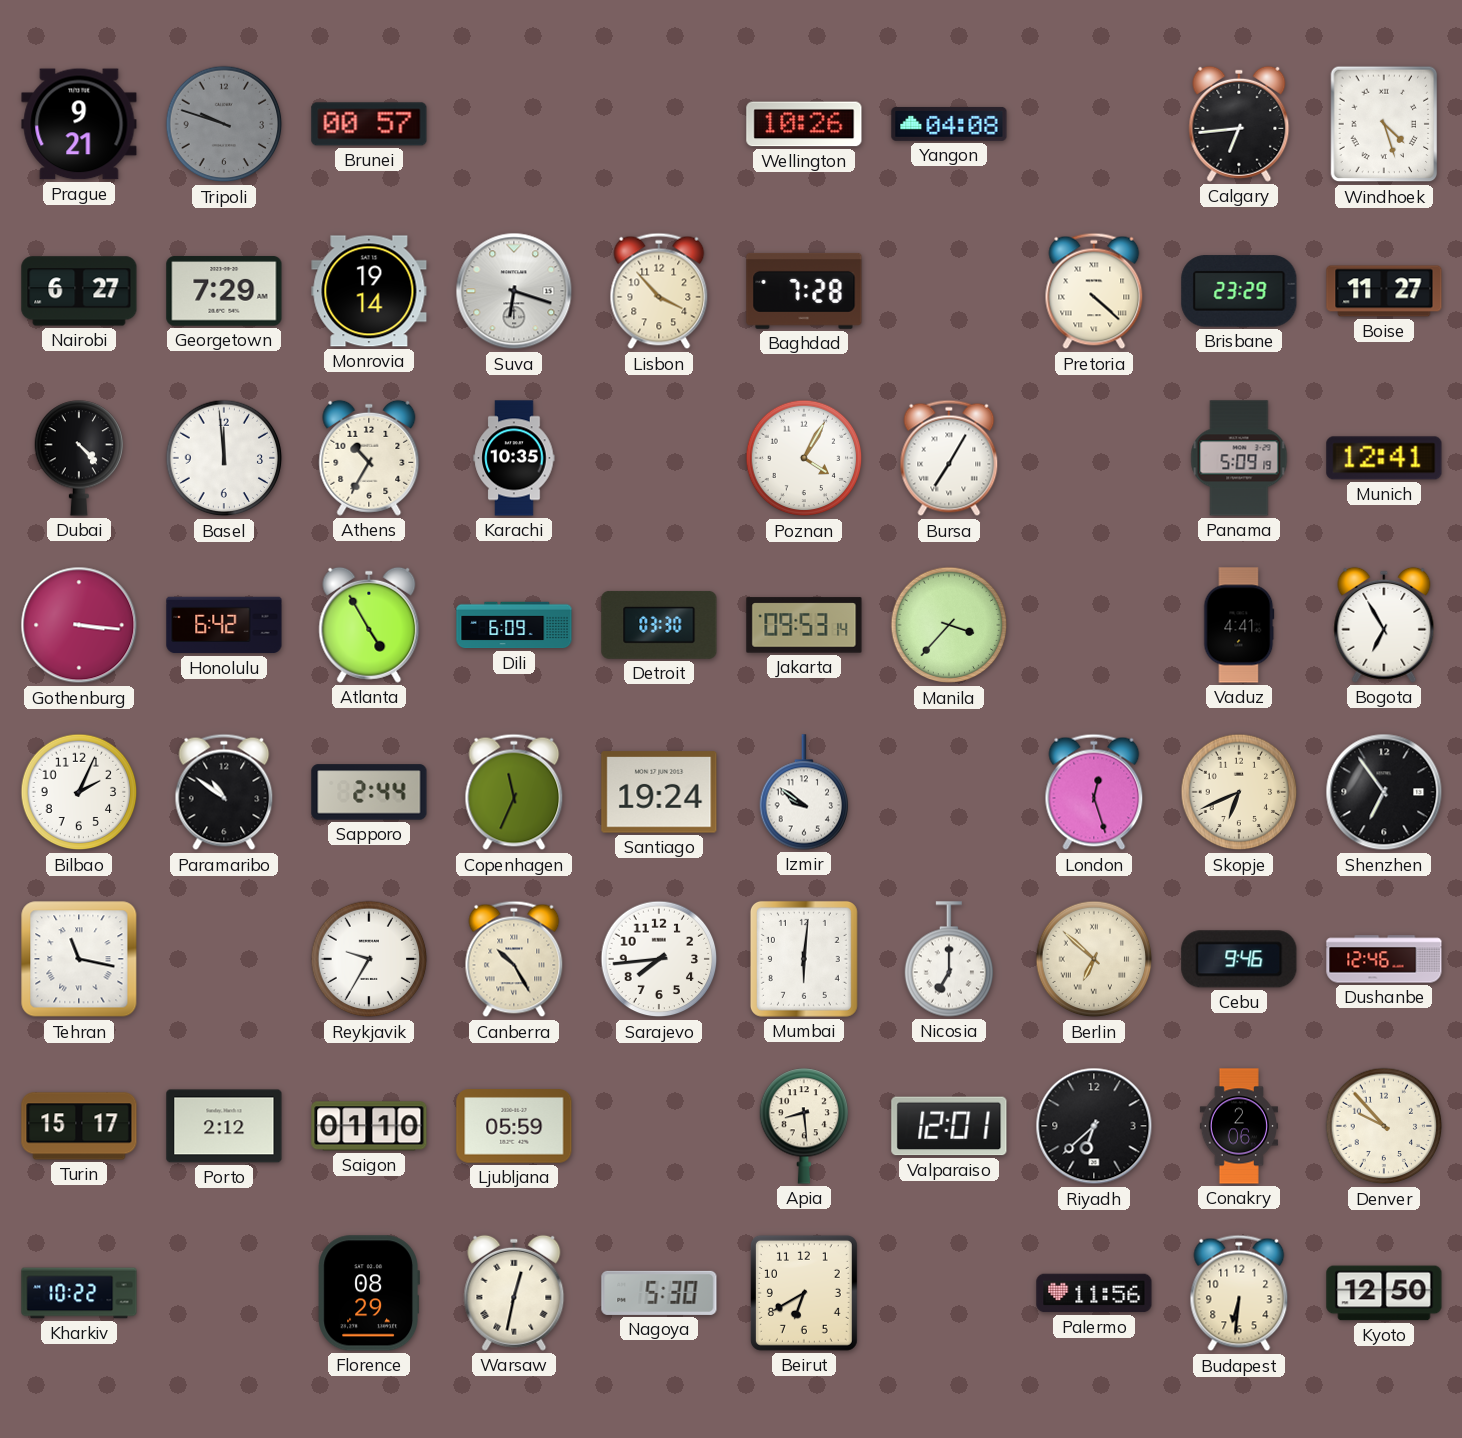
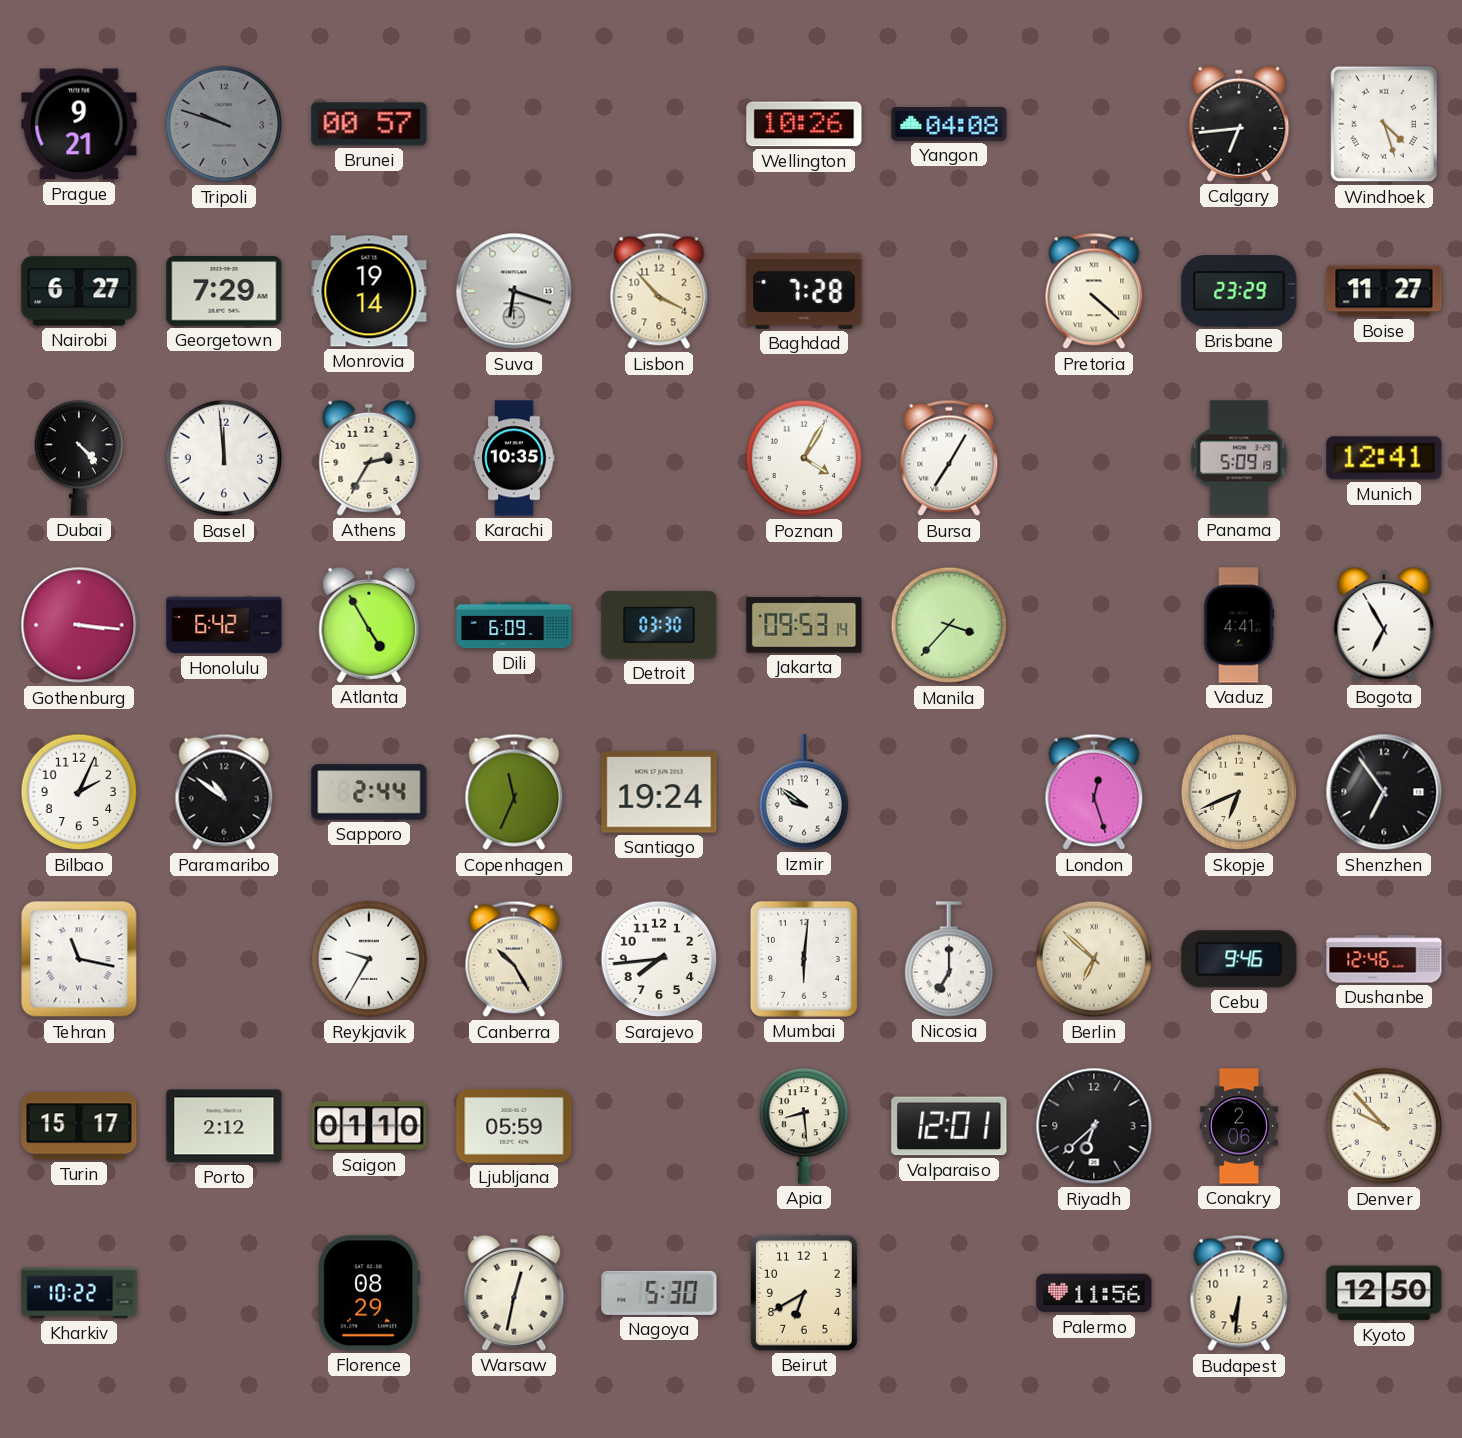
Athens: 10:35 -> 2:35
